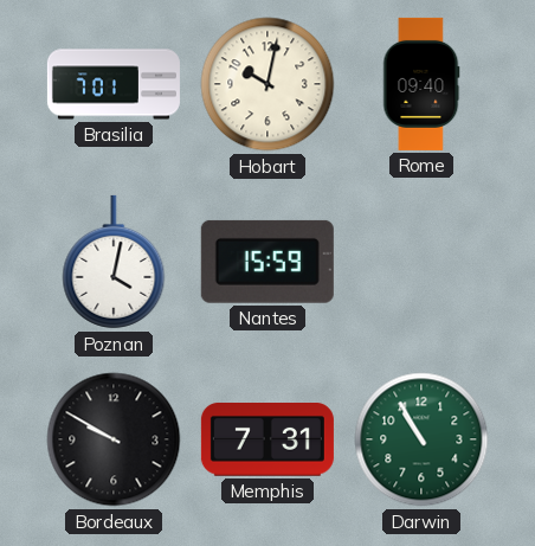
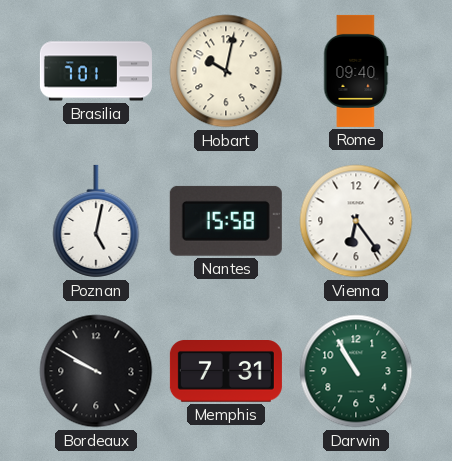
Poznan: 4:02 -> 5:02
Nantes: 15:59 -> 15:58
Vienna: none -> 6:24
